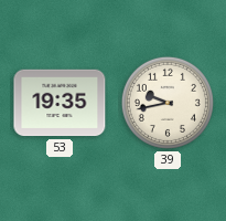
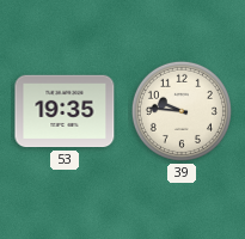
39: 9:43 -> 9:46
